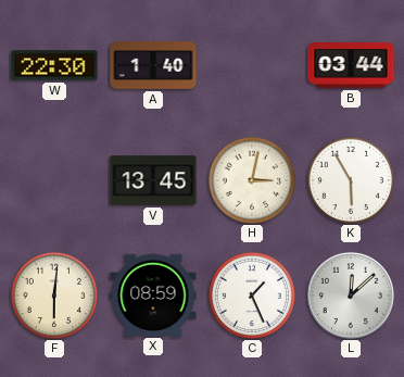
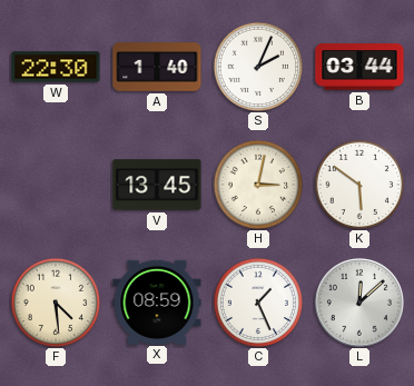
S: none -> 2:04
K: 5:55 -> 5:51
F: 6:01 -> 4:29
